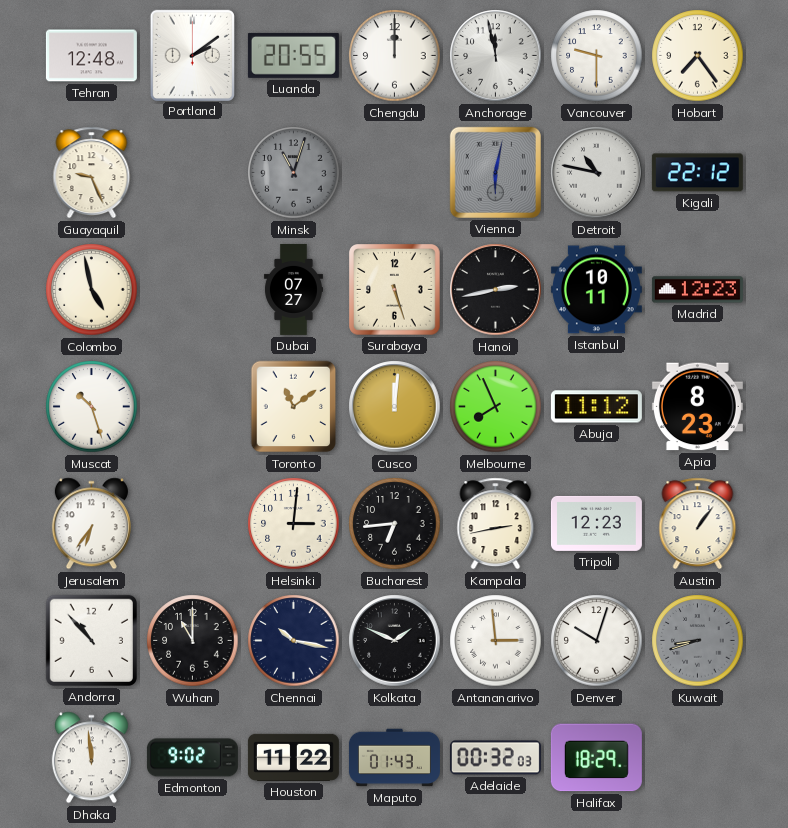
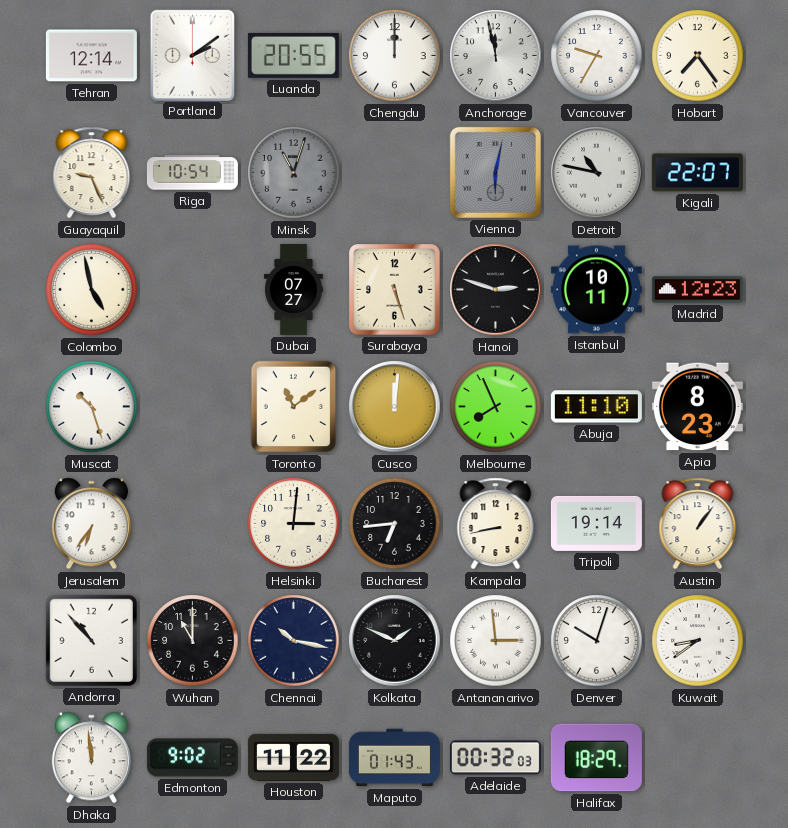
Tehran: 12:48 -> 12:14
Vancouver: 9:30 -> 9:35
Riga: none -> 10:54
Kigali: 22:12 -> 22:07
Hanoi: 2:43 -> 2:48
Abuja: 11:12 -> 11:10
Kampala: 2:43 -> 8:43
Tripoli: 12:23 -> 19:14
Kuwait: 8:42 -> 8:39
Kuwait dial: grey -> white
